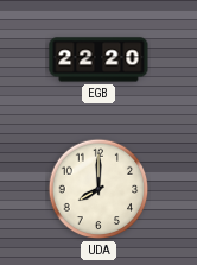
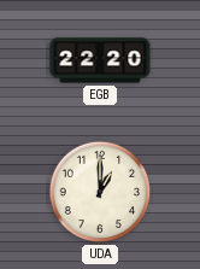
UDA: 8:00 -> 1:00
